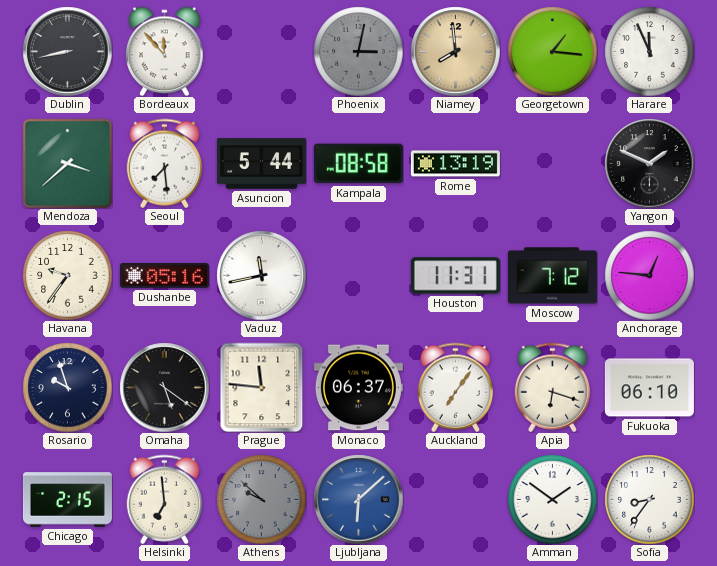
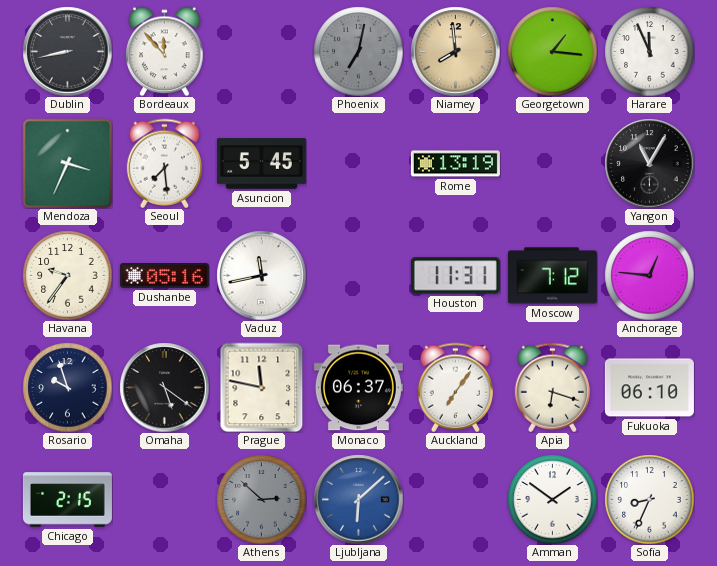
Phoenix: 3:02 -> 7:02
Mendoza: 3:38 -> 3:34
Asuncion: 5:44 -> 5:45
Kampala: 08:58 -> none
Yangon: 1:49 -> 11:05
Prague: 11:46 -> 11:47
Helsinki: 6:59 -> none
Athens: 9:52 -> 2:52
Sofia: 8:36 -> 8:34
